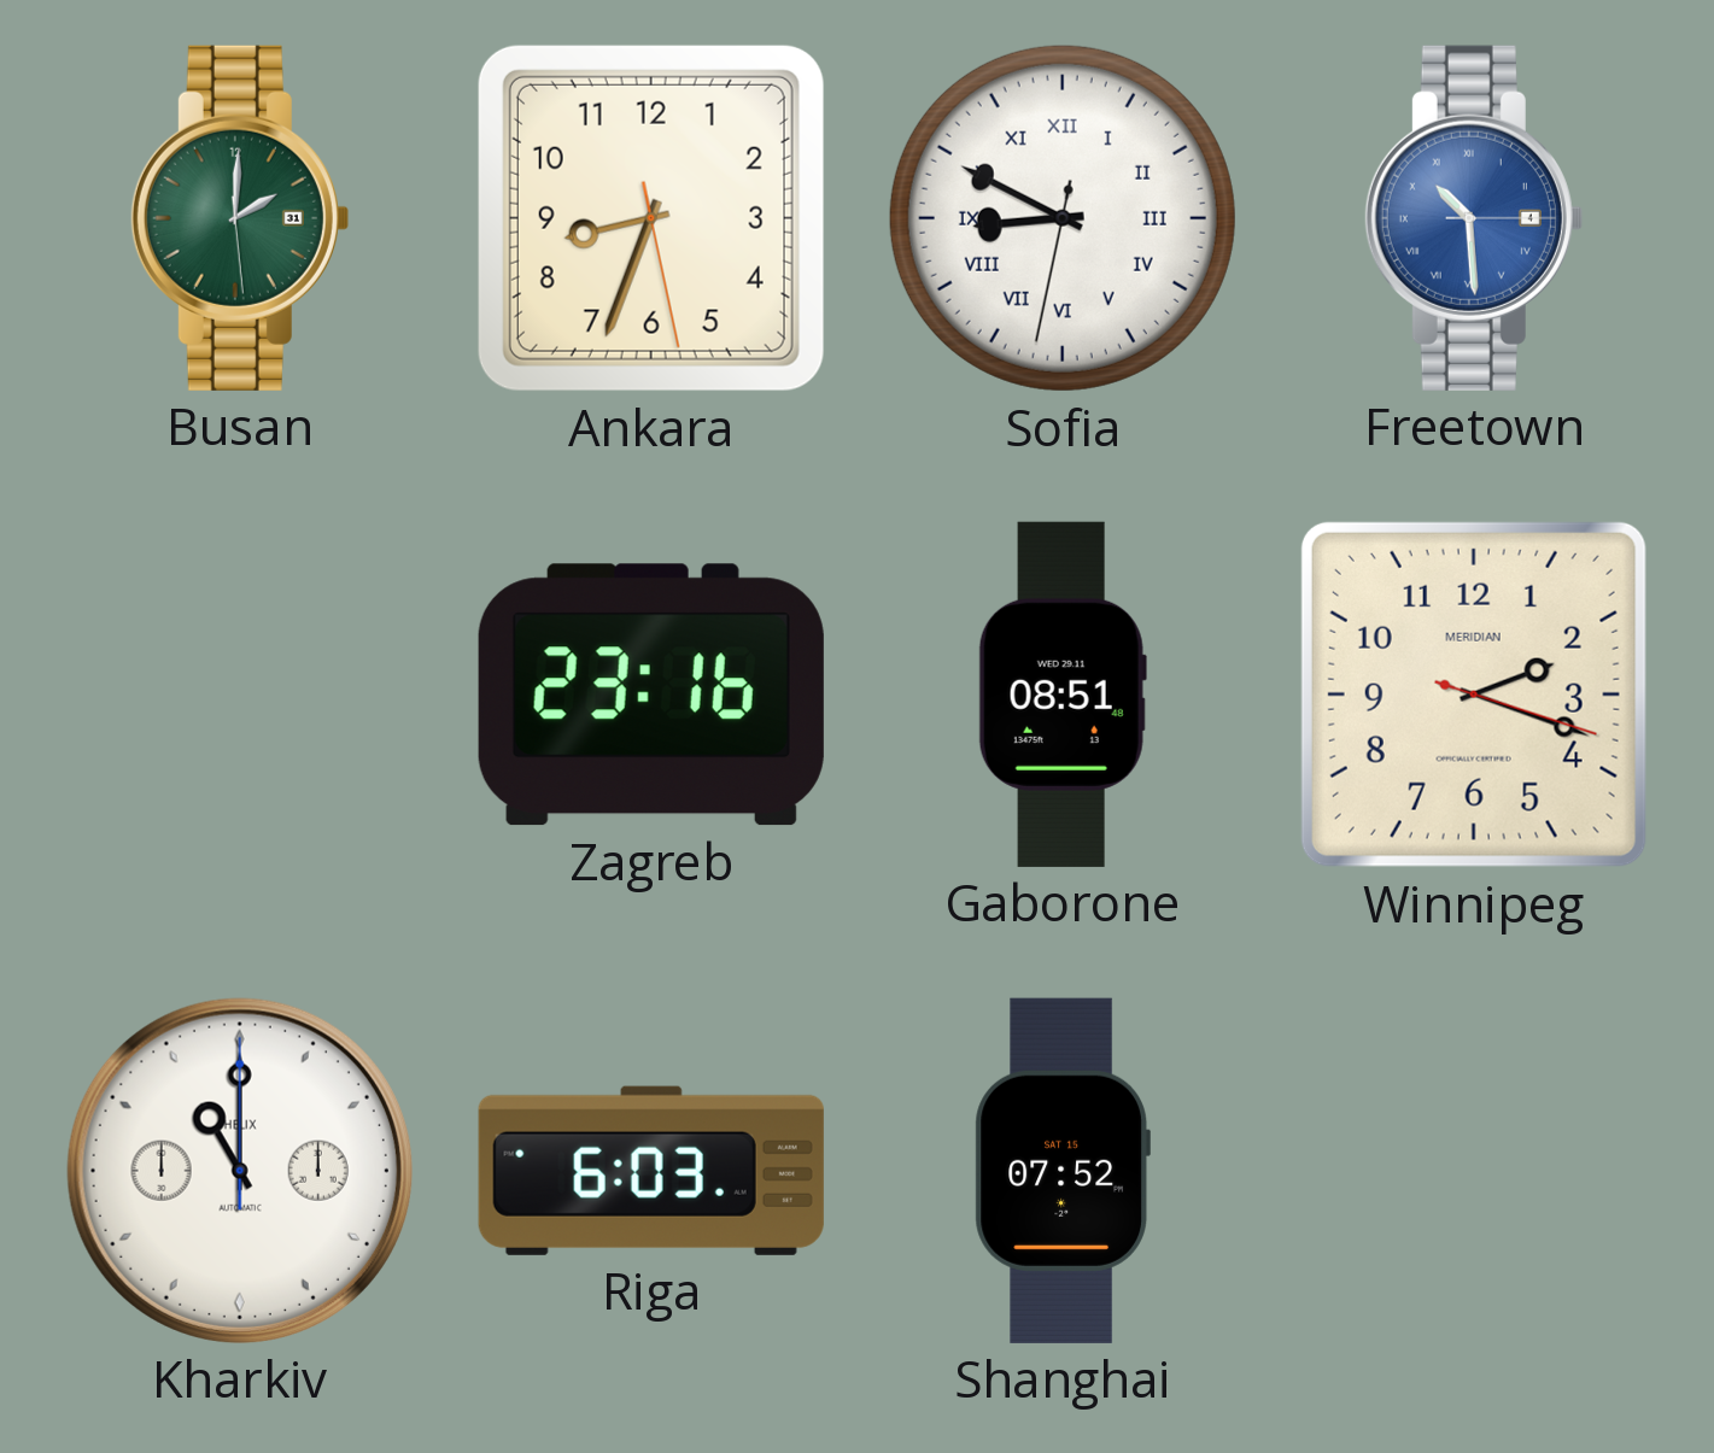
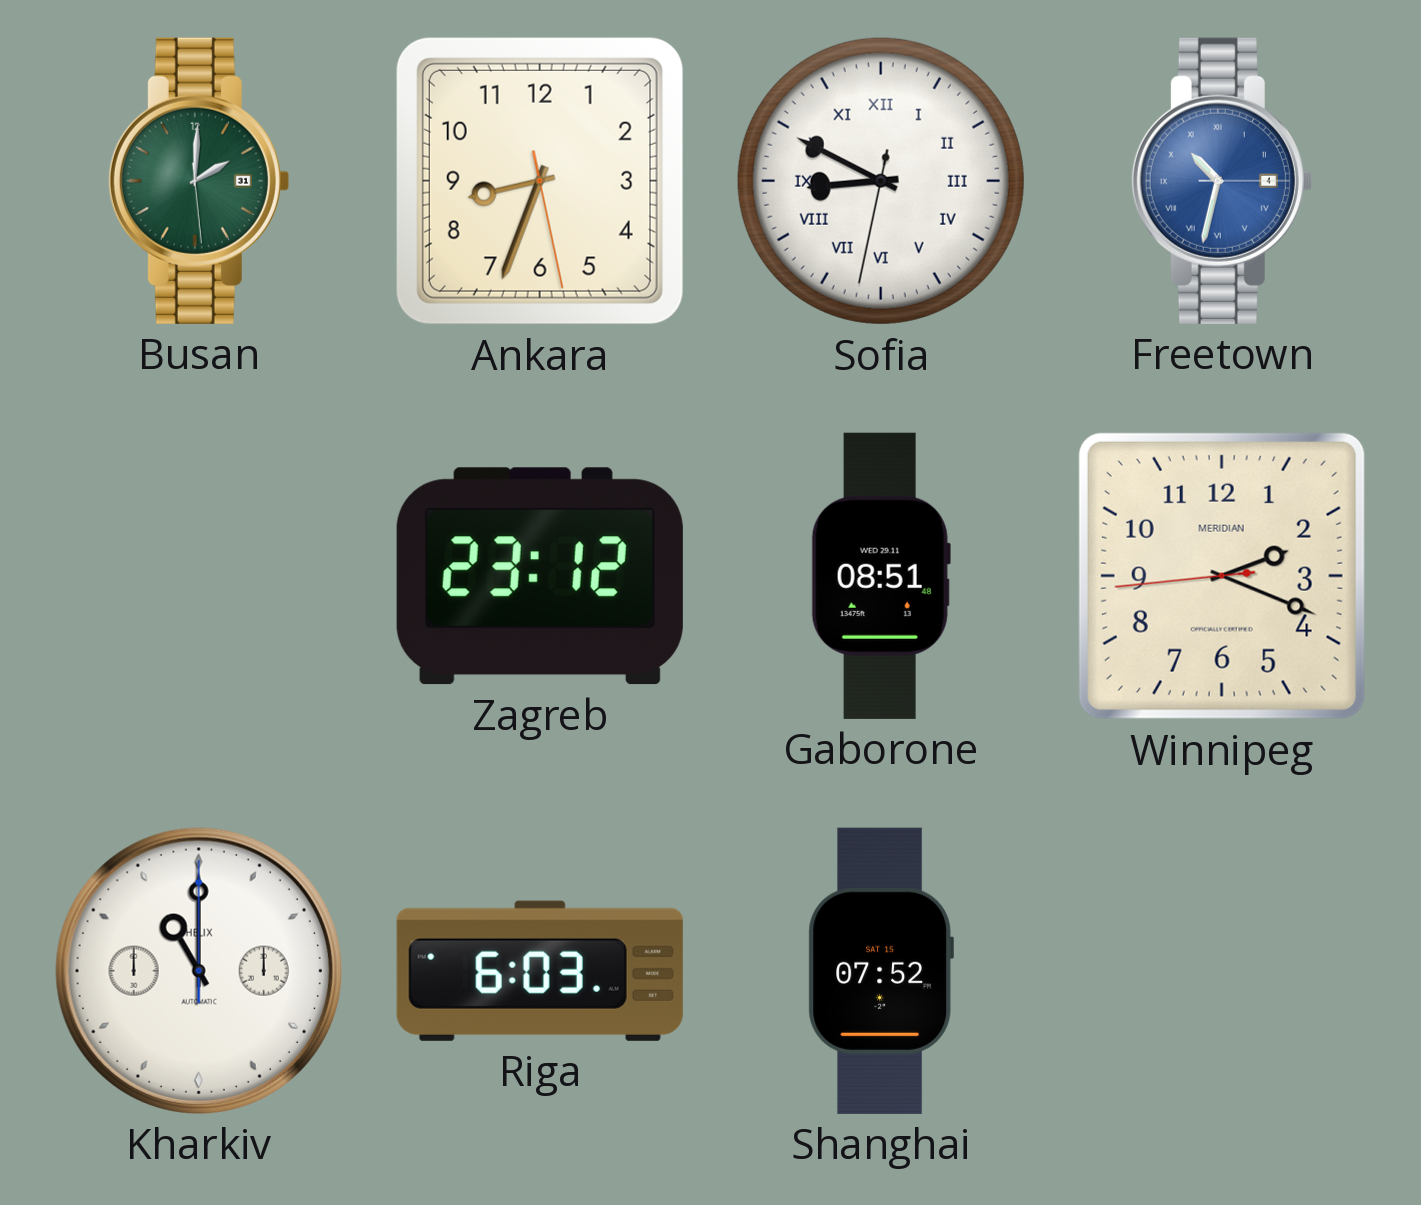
Freetown: 10:29 -> 10:32
Zagreb: 23:16 -> 23:12
Winnipeg: 2:18:18 -> 2:18:44
